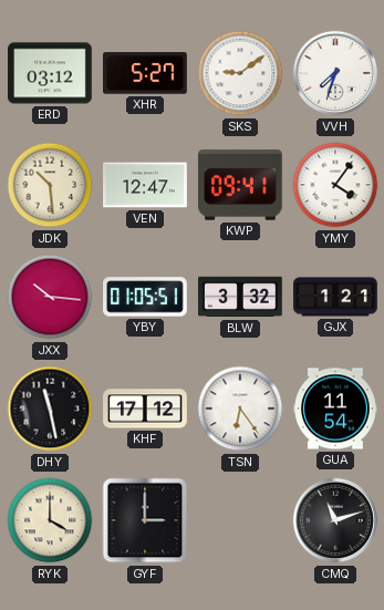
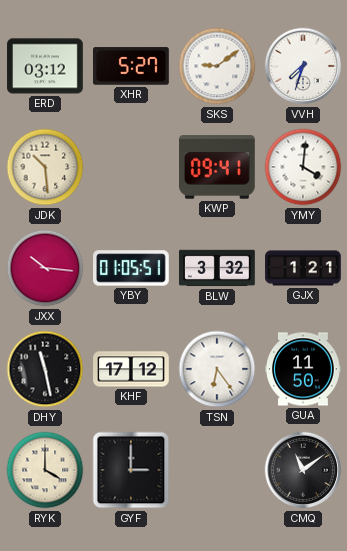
VEN: 12:47 -> none
YMY: 4:06 -> 4:01
GUA: 11:54 -> 11:50
CMQ: 11:12 -> 11:09
